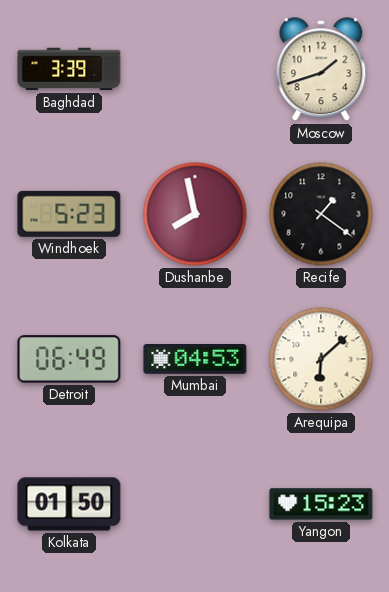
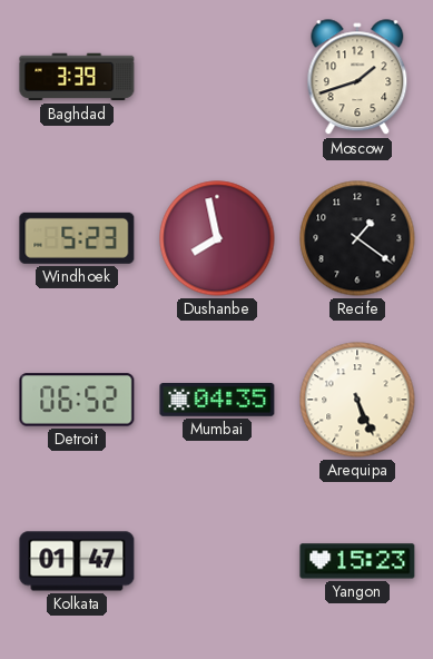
Detroit: 06:49 -> 06:52
Mumbai: 04:53 -> 04:35
Arequipa: 6:08 -> 5:26
Kolkata: 01:50 -> 01:47
